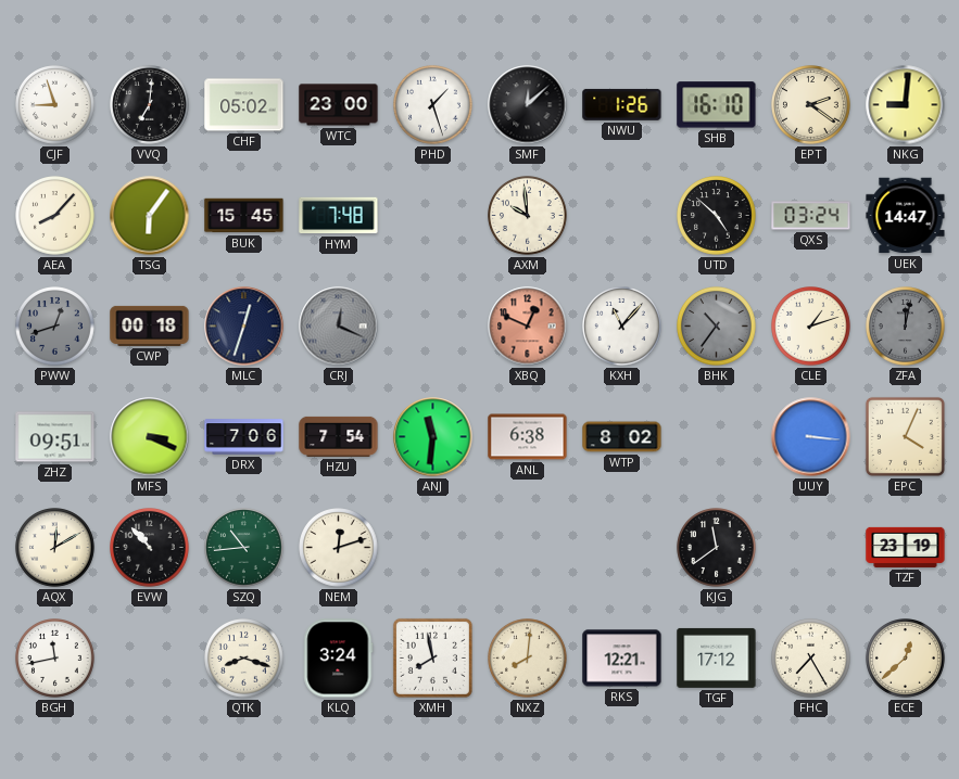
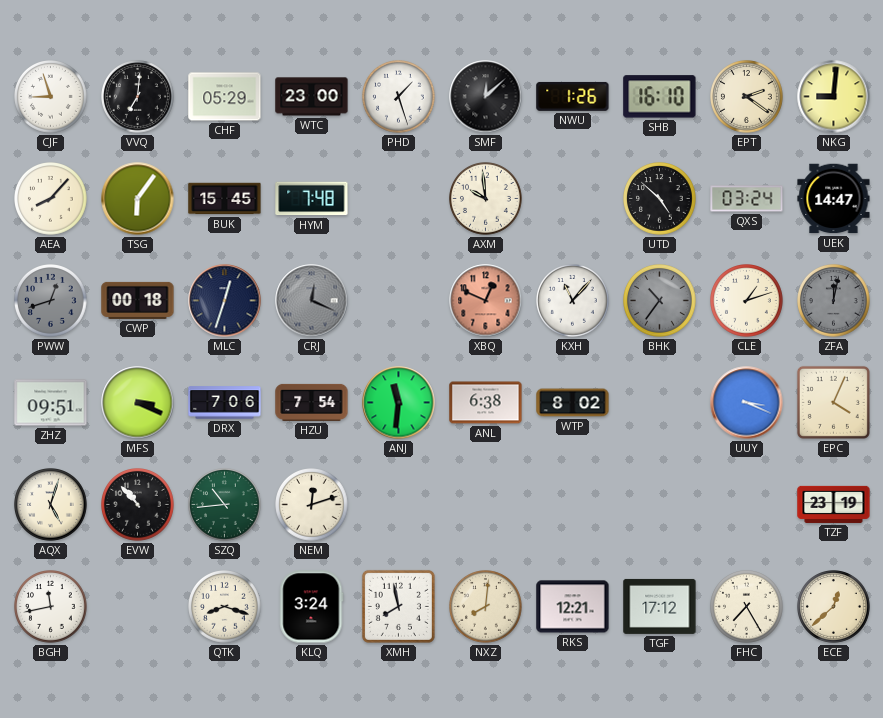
CHF: 05:02 -> 05:29
UUY: 3:16 -> 3:19
AQX: 12:10 -> 5:03
KJG: 11:39 -> none
